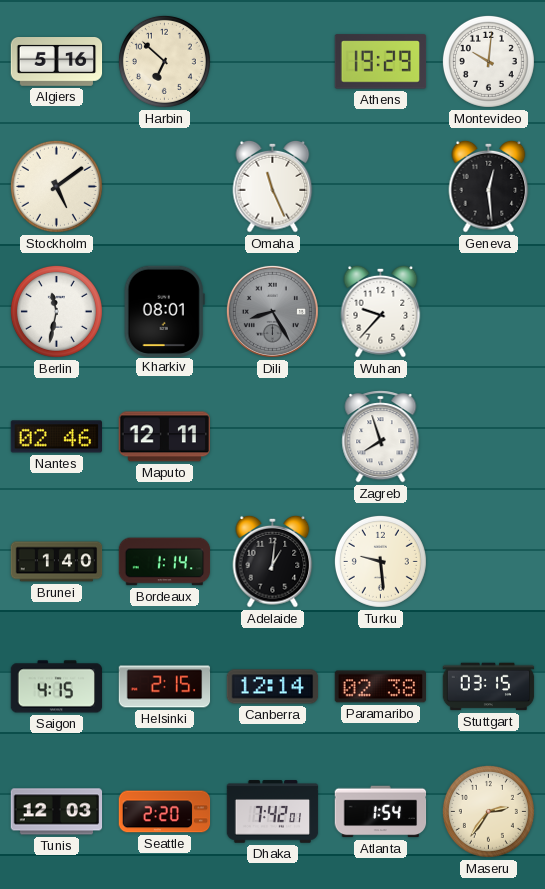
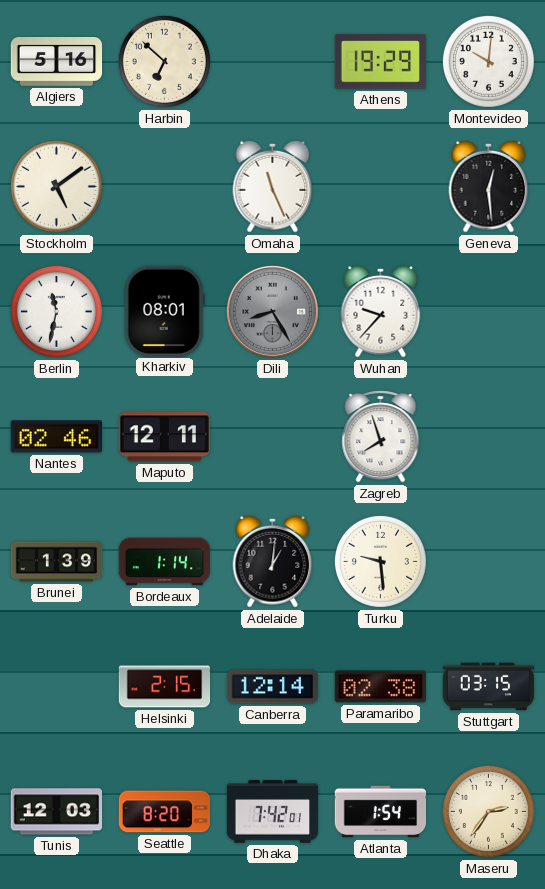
Brunei: 1:40 -> 1:39
Saigon: 4:15 -> none
Seattle: 2:20 -> 8:20
